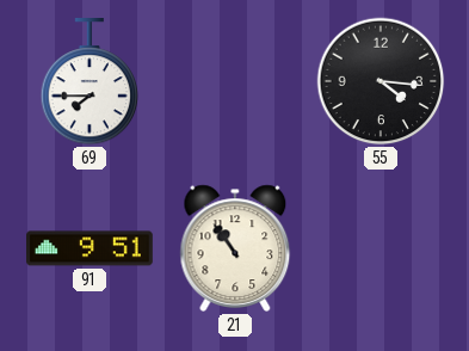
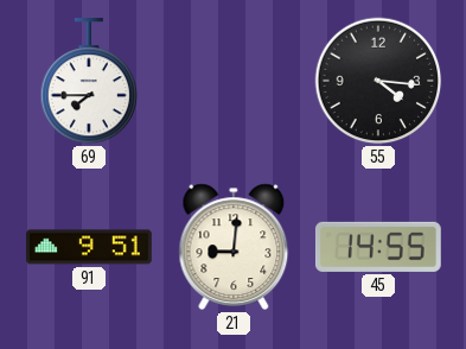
21: 10:54 -> 9:01
45: none -> 14:55
